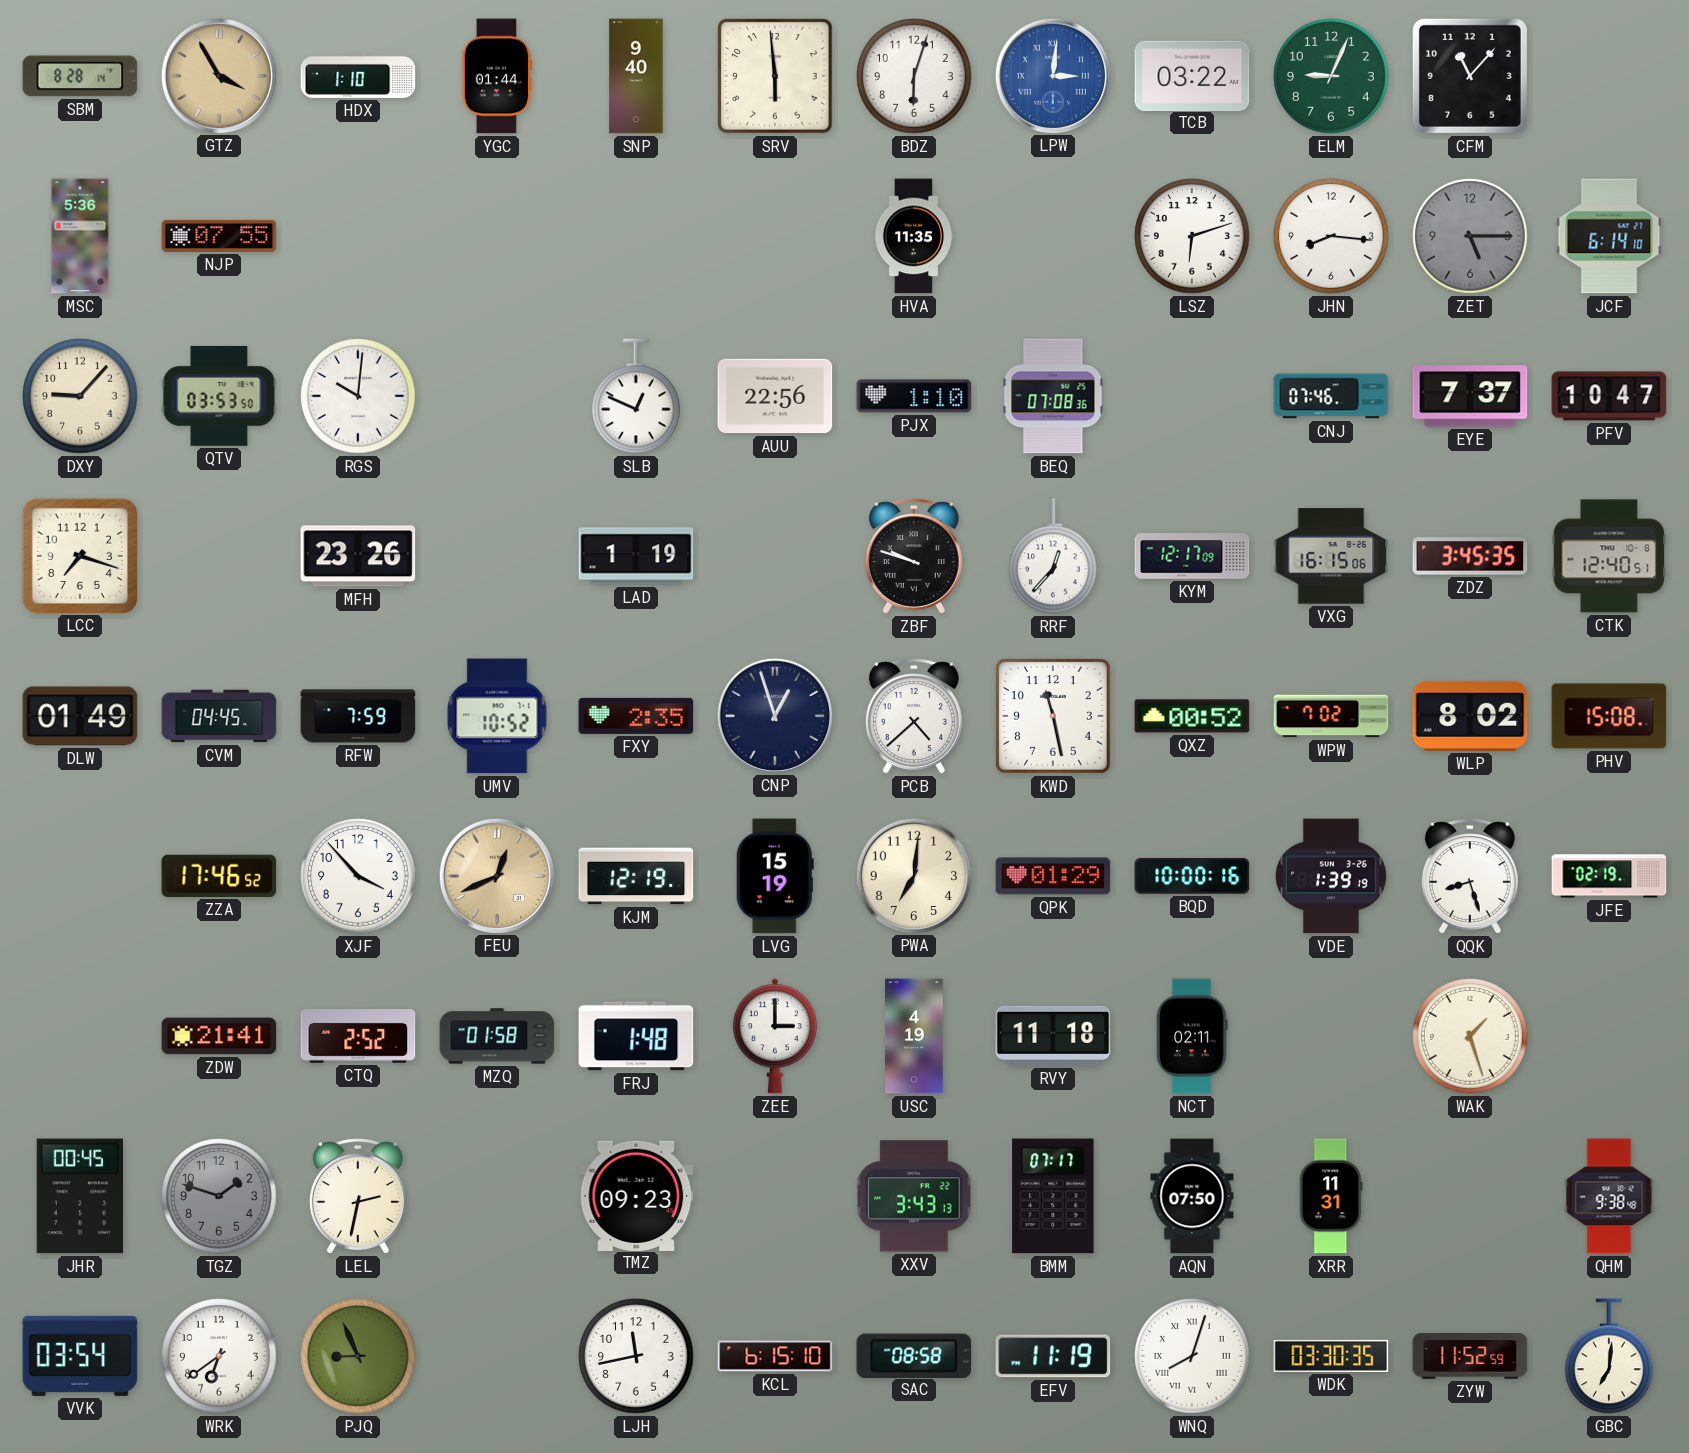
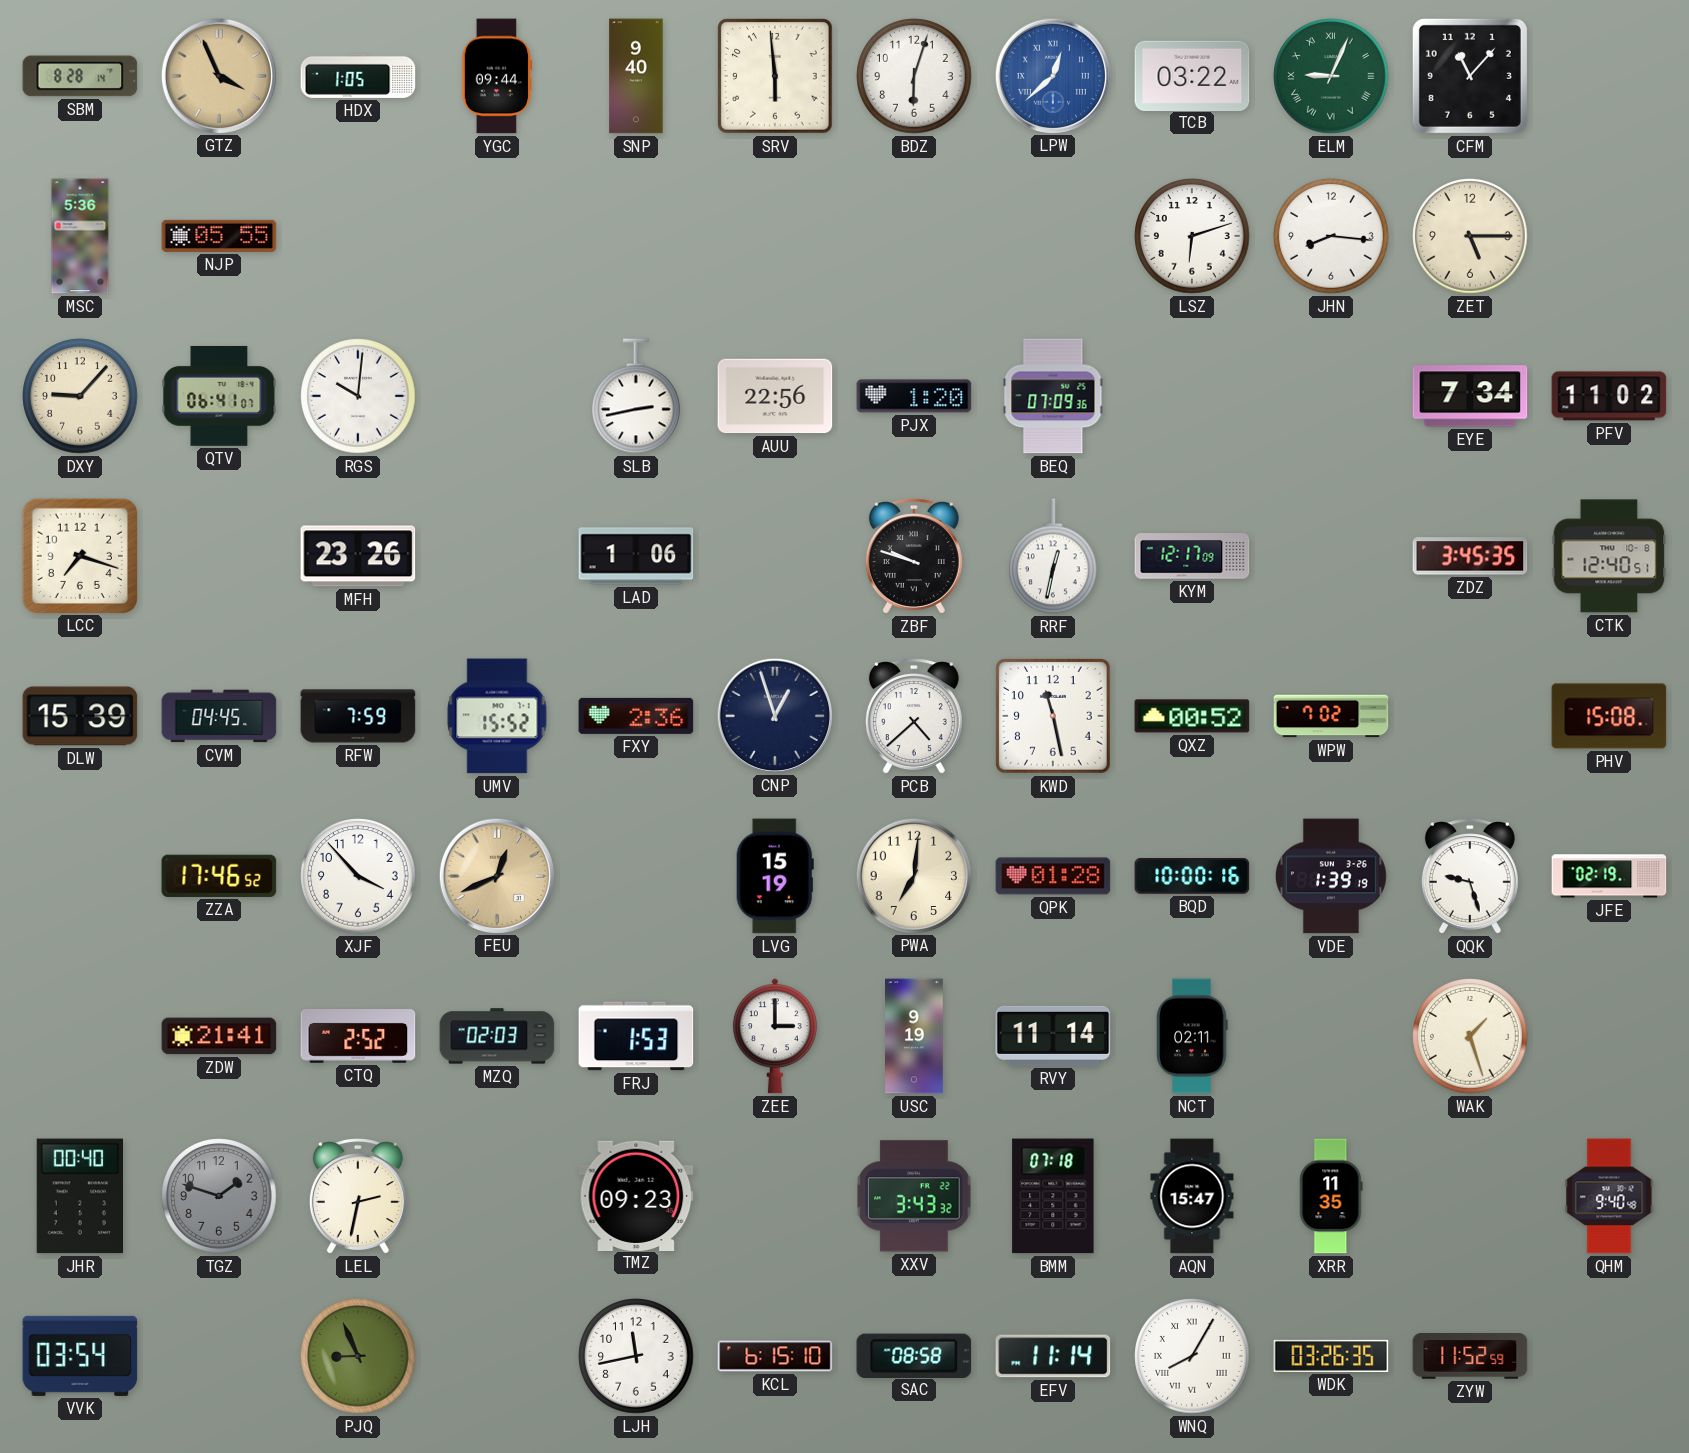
GTZ: 3:55 -> 3:56
HDX: 1:10 -> 1:05
YGC: 01:44 -> 09:44
LPW: 3:01 -> 12:38
ELM numerals: Arabic -> Roman
NJP: 07:55 -> 05:55
HVA: 11:35 -> none
ZET dial: grey -> cream
JCF: 6:14 -> none
QTV: 03:53 -> 06:41
SLB: 12:49 -> 2:43
PJX: 1:10 -> 1:20
BEQ: 07:08 -> 07:09
CNJ: 07:46 -> none
EYE: 7:37 -> 7:34
PFV: 10:47 -> 11:02
LAD: 1:19 -> 1:06
RRF: 12:37 -> 12:32
VXG: 16:15 -> none
DLW: 01:49 -> 15:39
UMV: 10:52 -> 15:52
FXY: 2:35 -> 2:36
WLP: 8:02 -> none
KJM: 12:19 -> none
QPK: 01:29 -> 01:28
QQK: 8:27 -> 9:27
MZQ: 01:58 -> 02:03
FRJ: 1:48 -> 1:53
USC: 4:19 -> 9:19
RVY: 11:18 -> 11:14
JHR: 00:45 -> 00:40
XXV: 3:43:13 -> 3:43:32
BMM: 07:17 -> 07:18
AQN: 07:50 -> 15:47
XRR: 11:31 -> 11:35
QHM: 9:38 -> 9:40
WRK: 6:39 -> none
EFV: 11:19 -> 11:14
WNQ: 8:03 -> 8:05
WDK: 03:30 -> 03:26
GBC: 7:01 -> none
